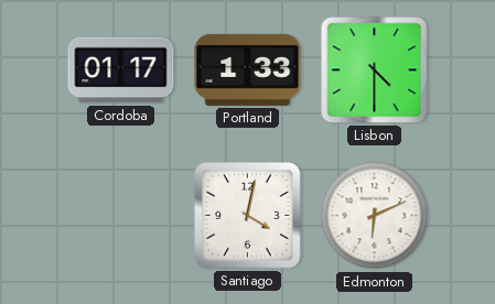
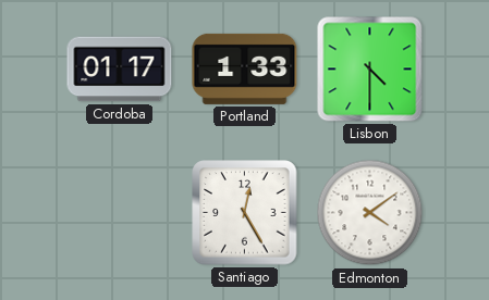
Santiago: 4:02 -> 12:25
Edmonton: 6:11 -> 4:09
